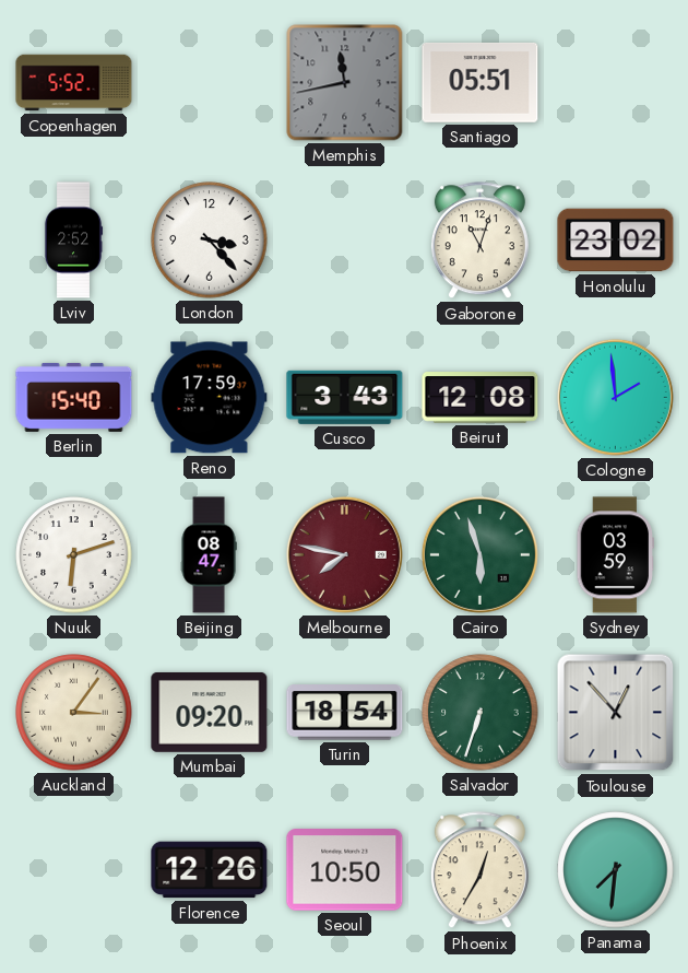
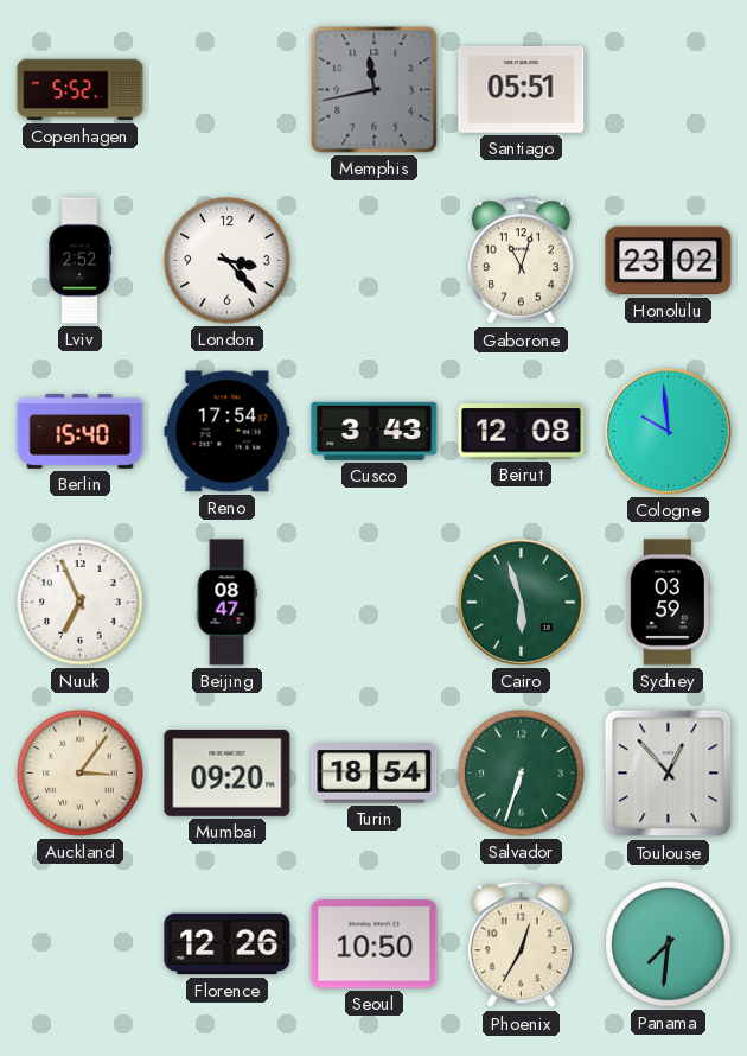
Reno: 17:59 -> 17:54
Cologne: 1:59 -> 9:59
Nuuk: 6:12 -> 6:56
Melbourne: 7:47 -> none
